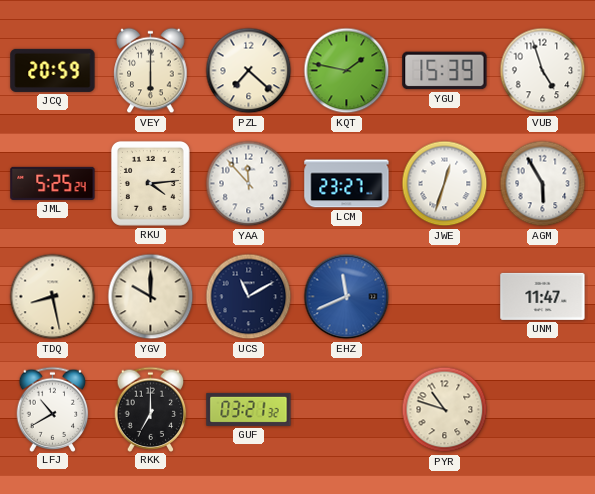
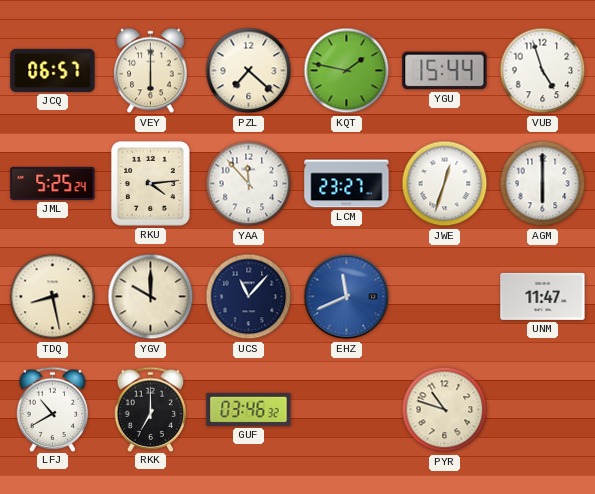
JCQ: 20:59 -> 06:57
YGU: 15:39 -> 15:44
AGM: 5:55 -> 6:00
UCS: 11:10 -> 11:07
GUF: 03:21 -> 03:46
